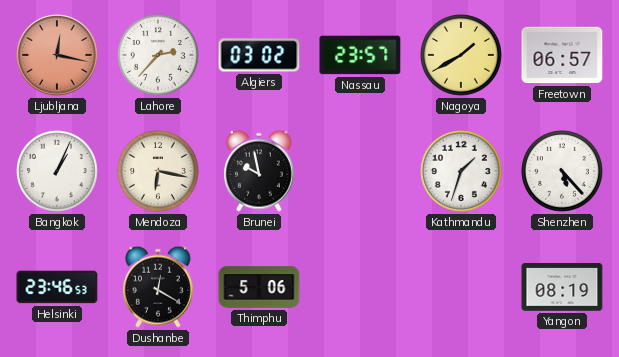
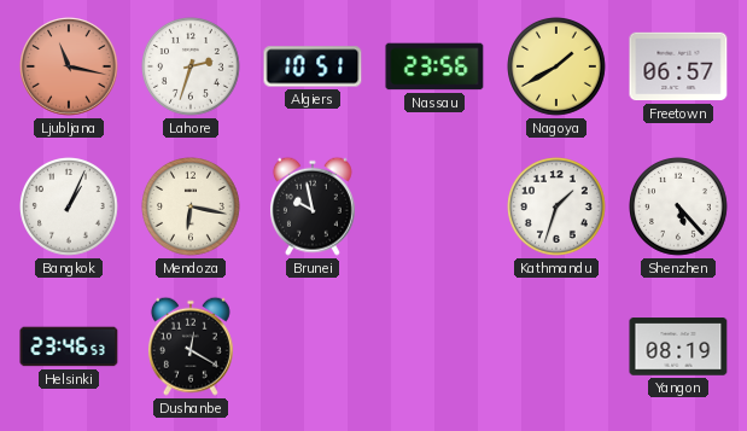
Ljubljana: 12:17 -> 11:17
Lahore: 2:37 -> 2:33
Algiers: 03:02 -> 10:51
Nassau: 23:57 -> 23:56
Thimphu: 5:06 -> none
